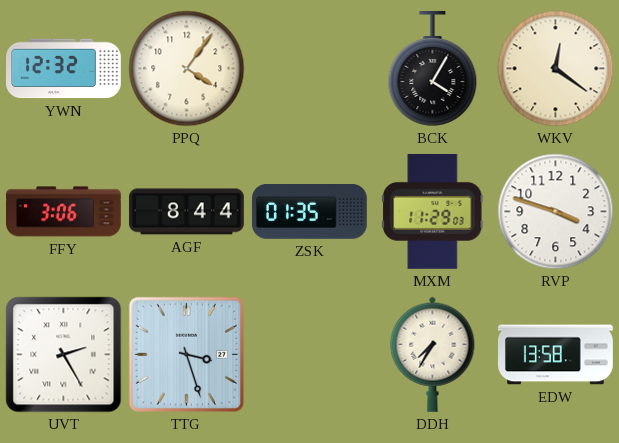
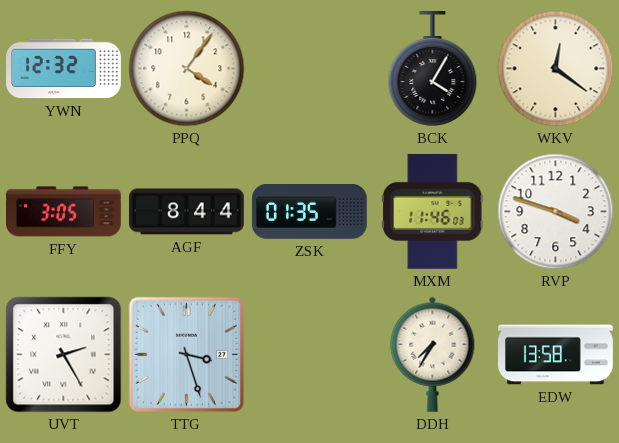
FFY: 3:06 -> 3:05
MXM: 11:29 -> 11:46
